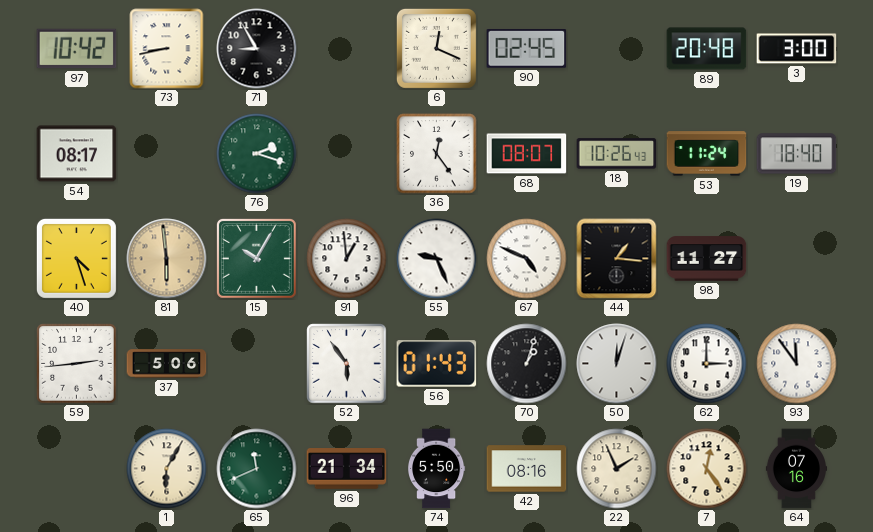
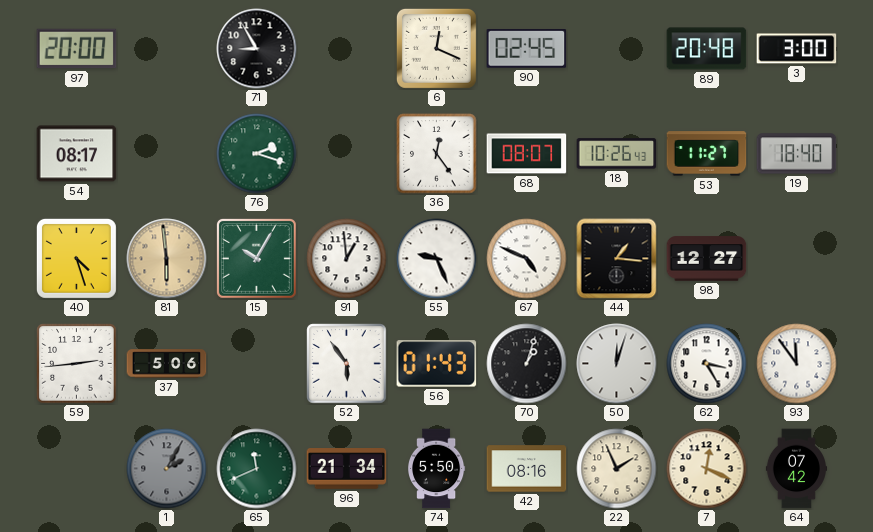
97: 10:42 -> 20:00
73: 8:43 -> none
53: 11:24 -> 11:27
98: 11:27 -> 12:27
62: 3:00 -> 3:25
1: 6:05 -> 2:05
1 dial: cream -> grey
7: 12:24 -> 12:19
64: 07:16 -> 07:42
